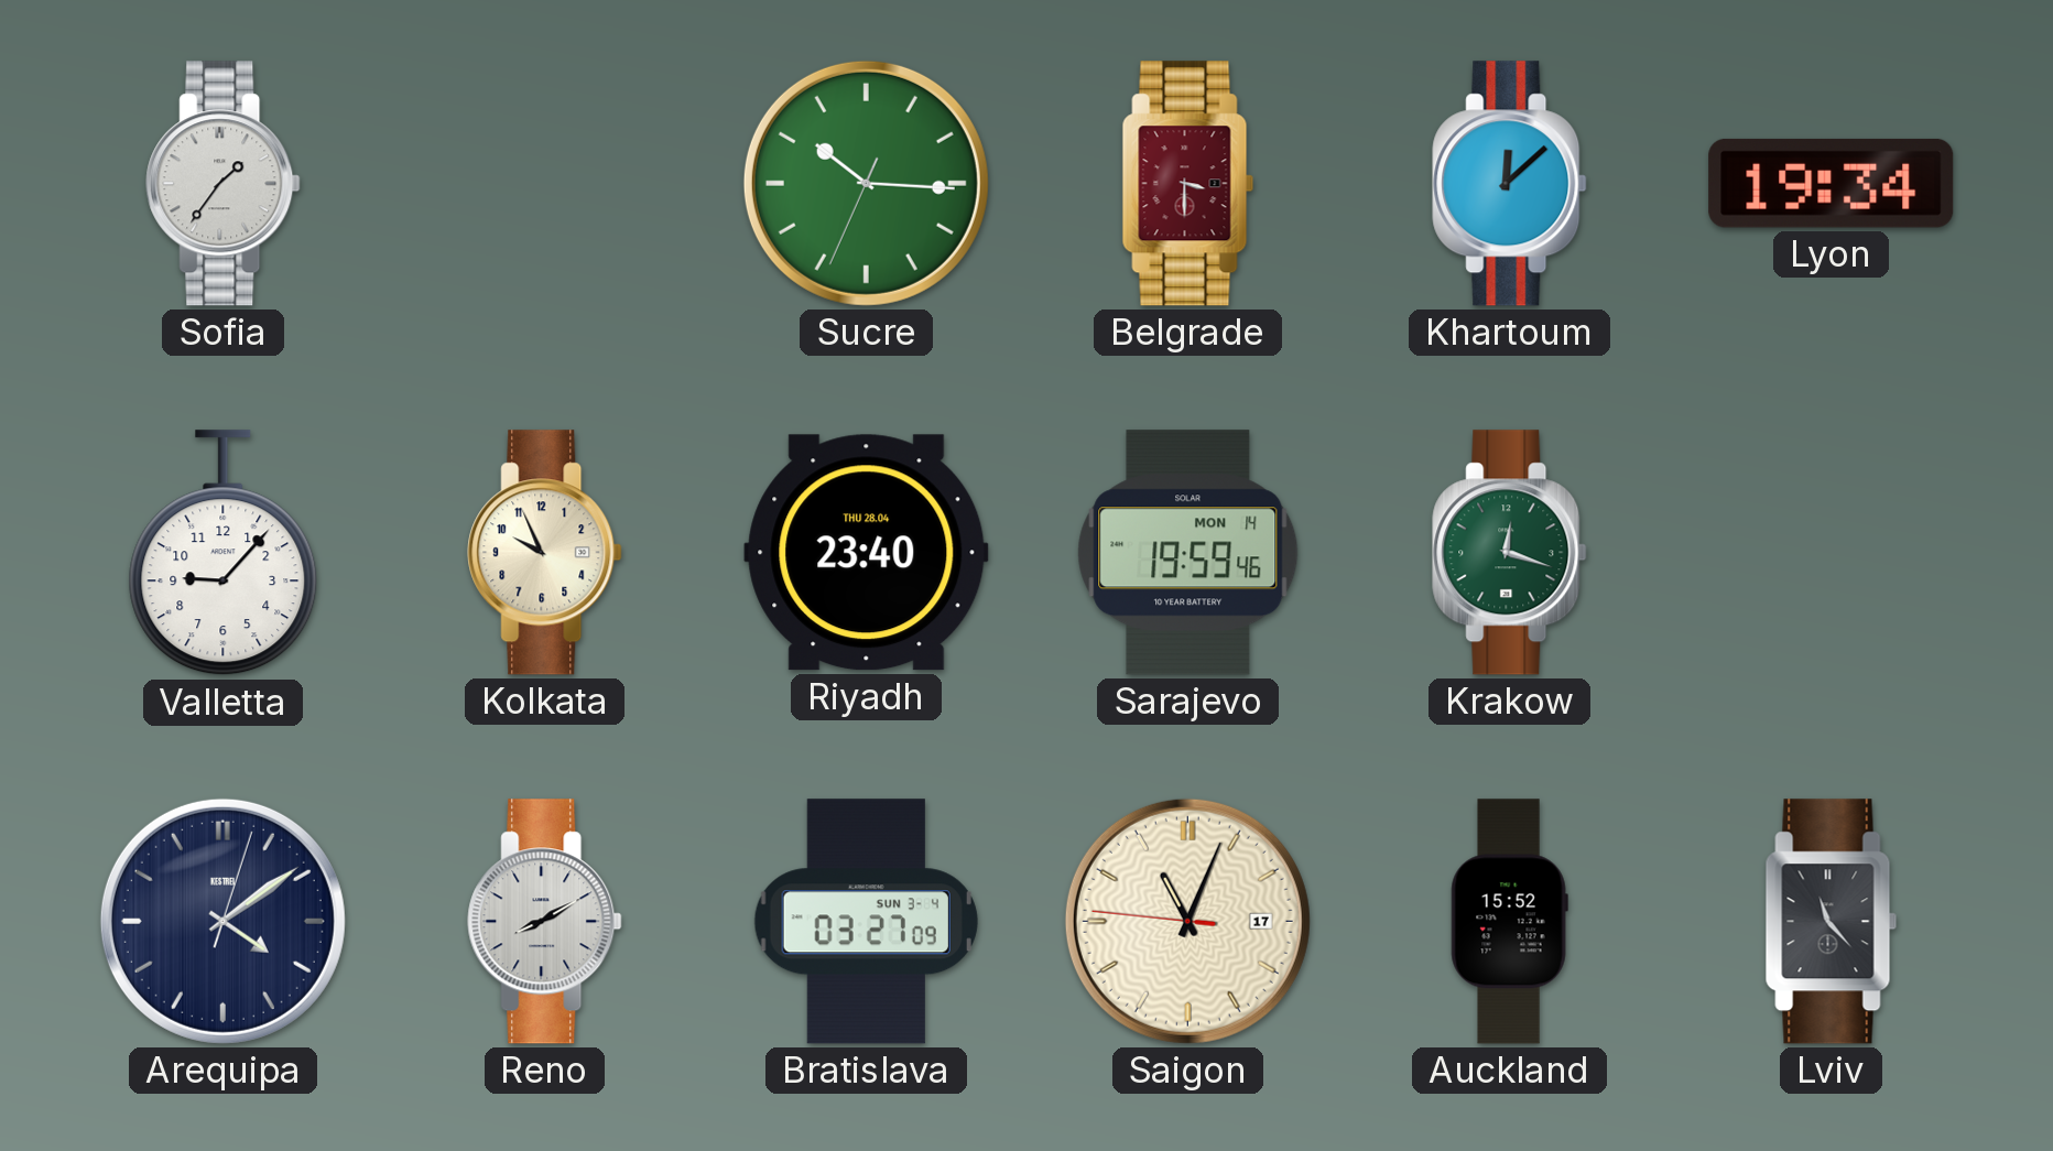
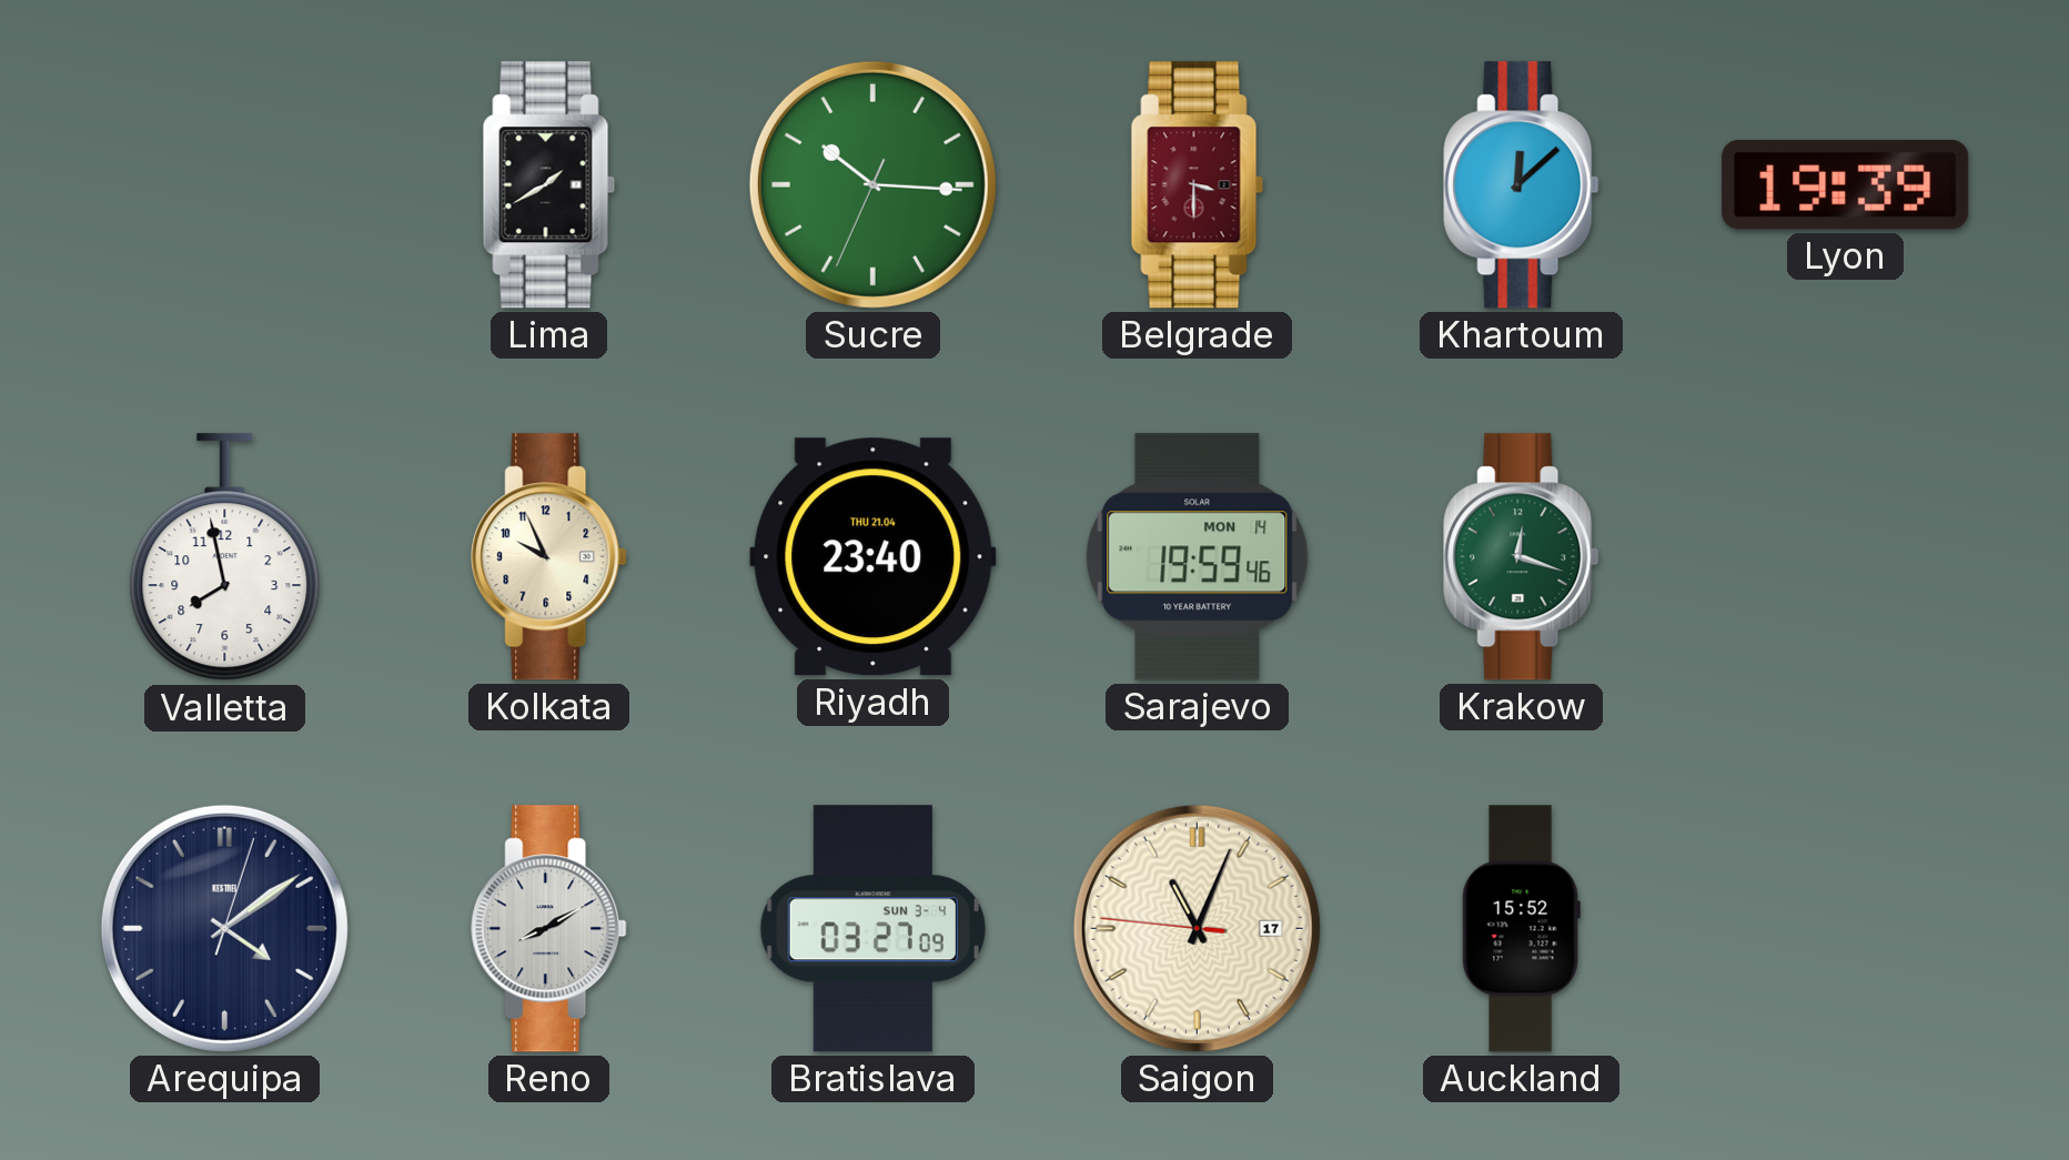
Sofia: 1:36 -> none
Lima: none -> 1:40
Lyon: 19:34 -> 19:39
Valletta: 9:07 -> 7:58
Riyadh date: THU 28.04 -> THU 21.04
Lviv: 11:23 -> none
